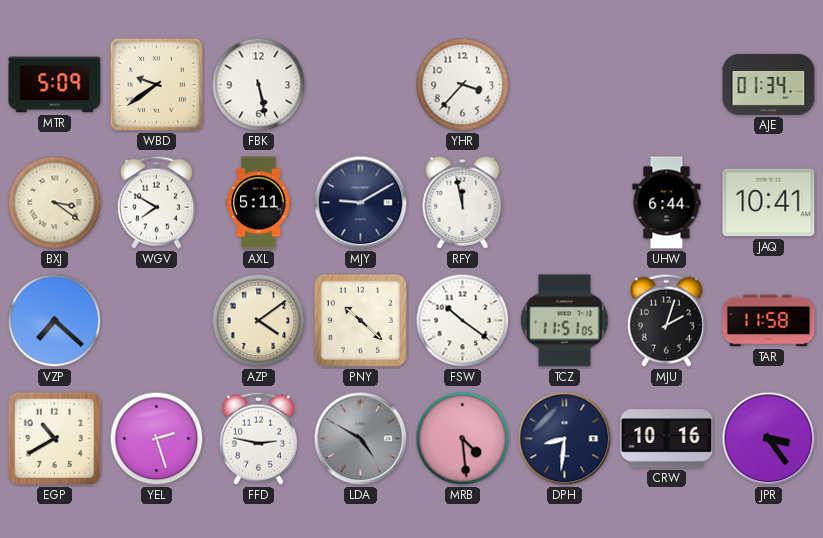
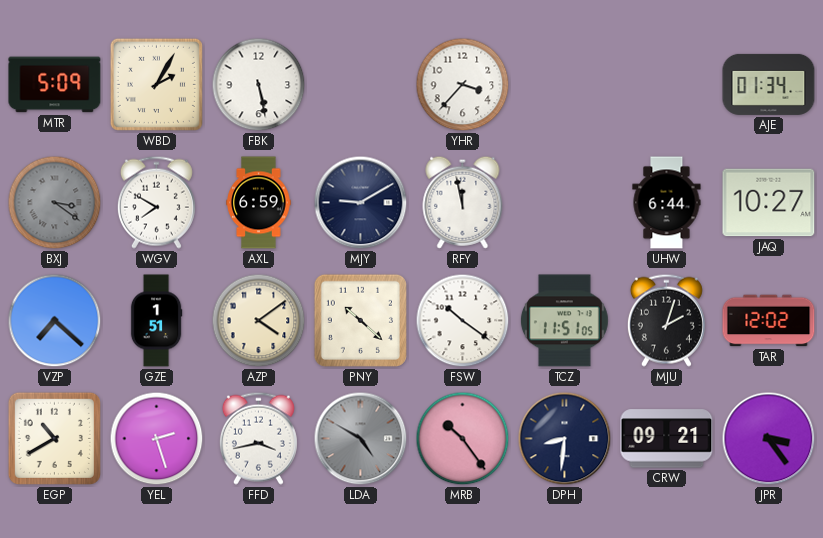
WBD: 9:39 -> 2:05
BXJ dial: cream -> grey
AXL: 5:11 -> 6:59
JAQ: 10:41 -> 10:27
GZE: none -> 1:51
TAR: 11:58 -> 12:02
FFD: 2:47 -> 3:43
MRB: 4:29 -> 10:24
CRW: 10:16 -> 09:21
